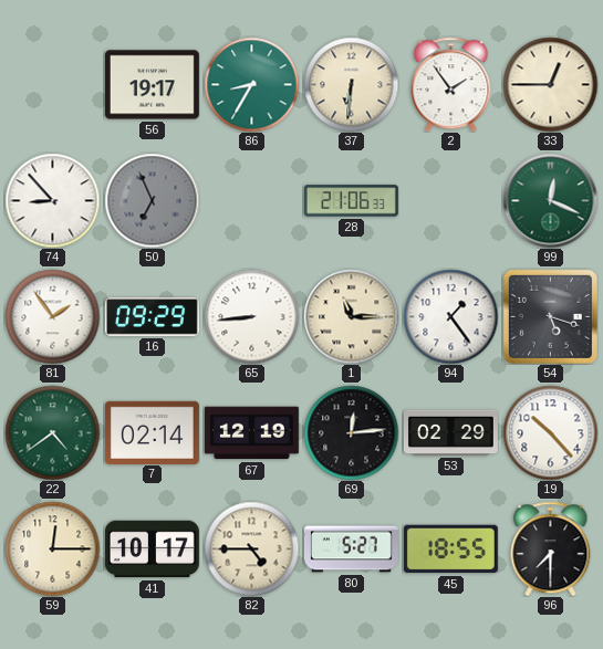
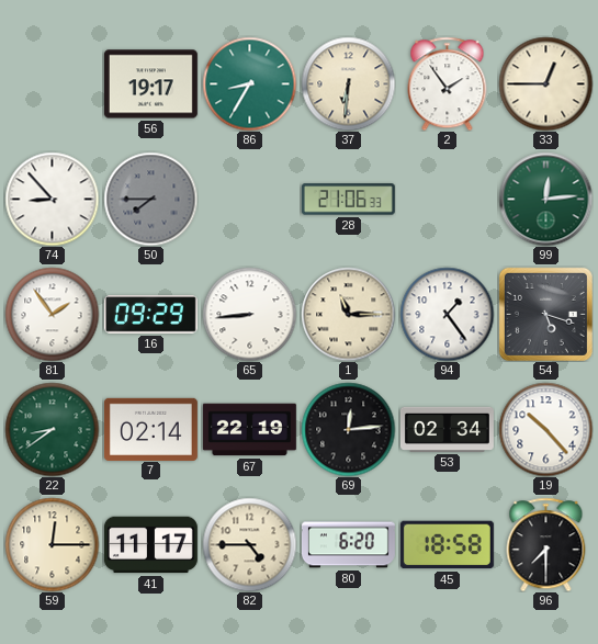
50: 6:56 -> 7:45
99: 12:19 -> 12:14
22: 4:39 -> 8:39
67: 12:19 -> 22:19
53: 02:29 -> 02:34
41: 10:17 -> 11:17
80: 5:27 -> 6:20
45: 18:55 -> 18:58
